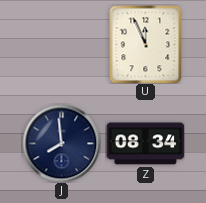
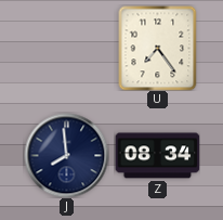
U: 11:56 -> 7:24
